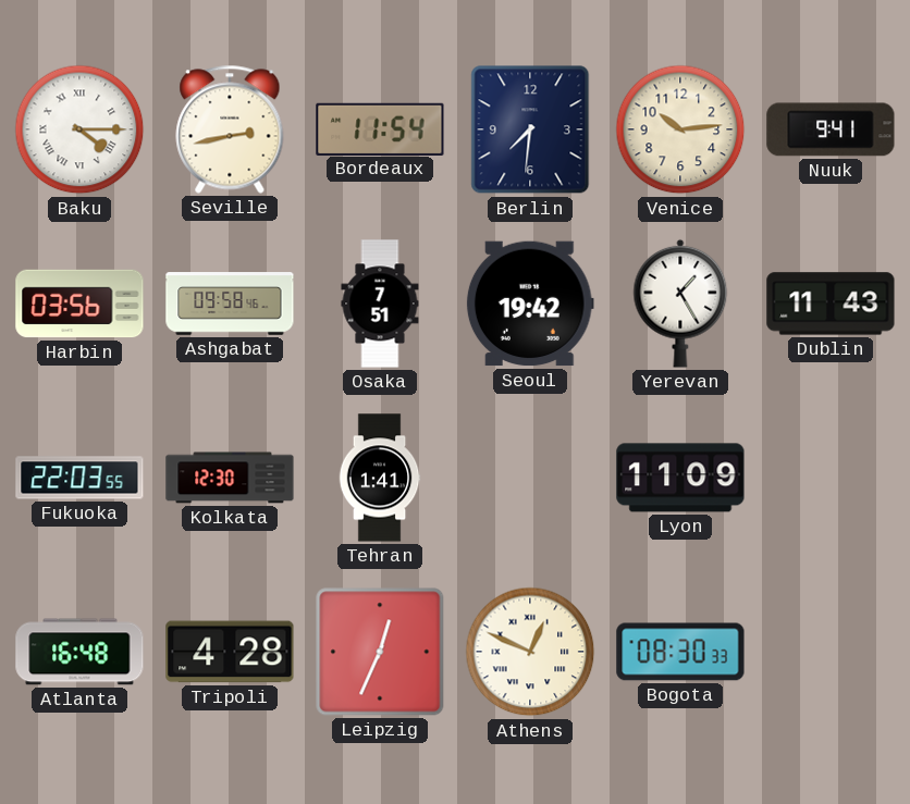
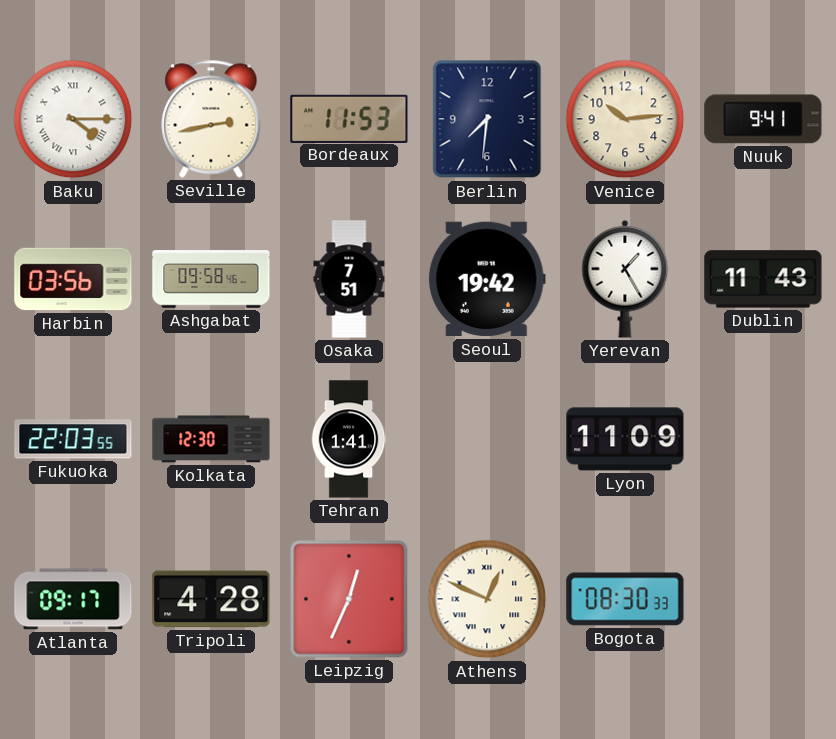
Bordeaux: 11:54 -> 11:53
Atlanta: 16:48 -> 09:17
